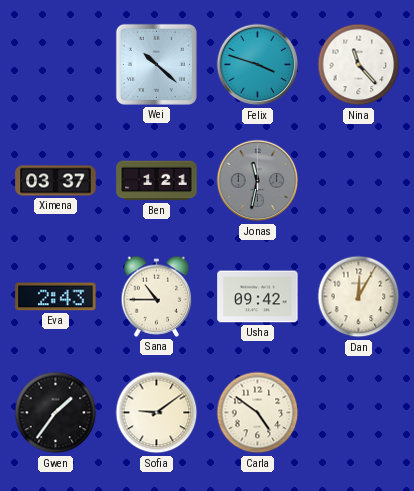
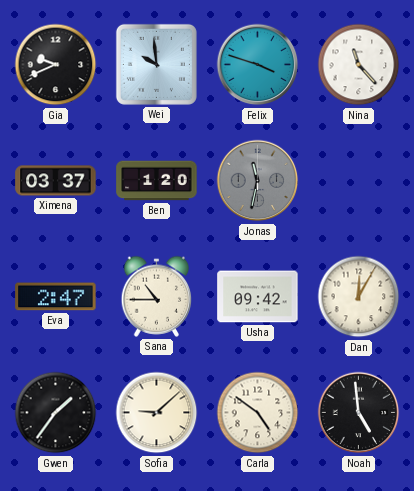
Gia: none -> 9:41
Wei: 10:22 -> 9:59
Ben: 1:21 -> 1:20
Eva: 2:43 -> 2:47
Sofia: 9:09 -> 9:08
Noah: none -> 4:59
